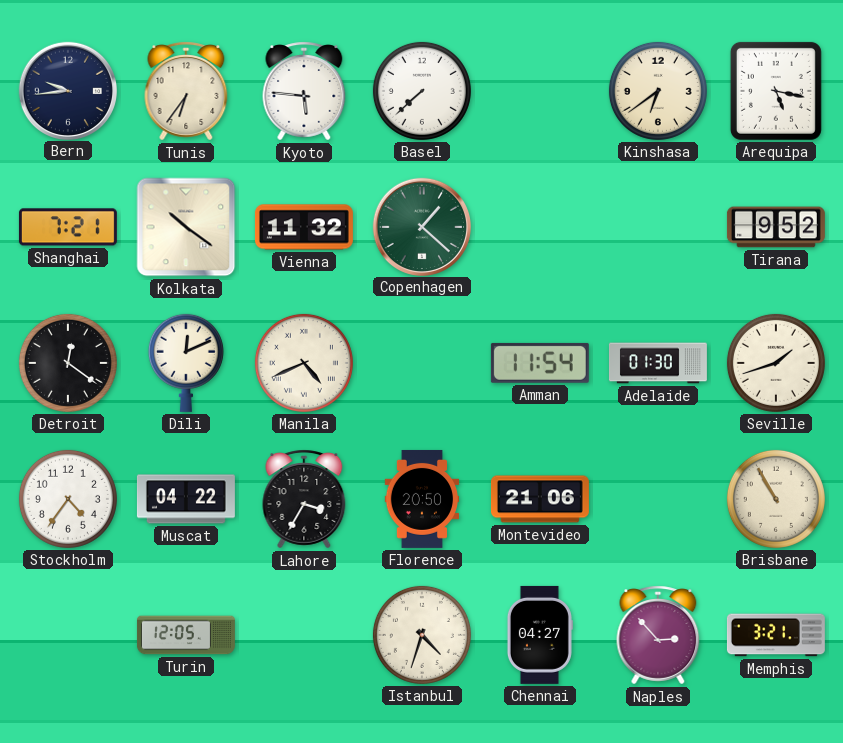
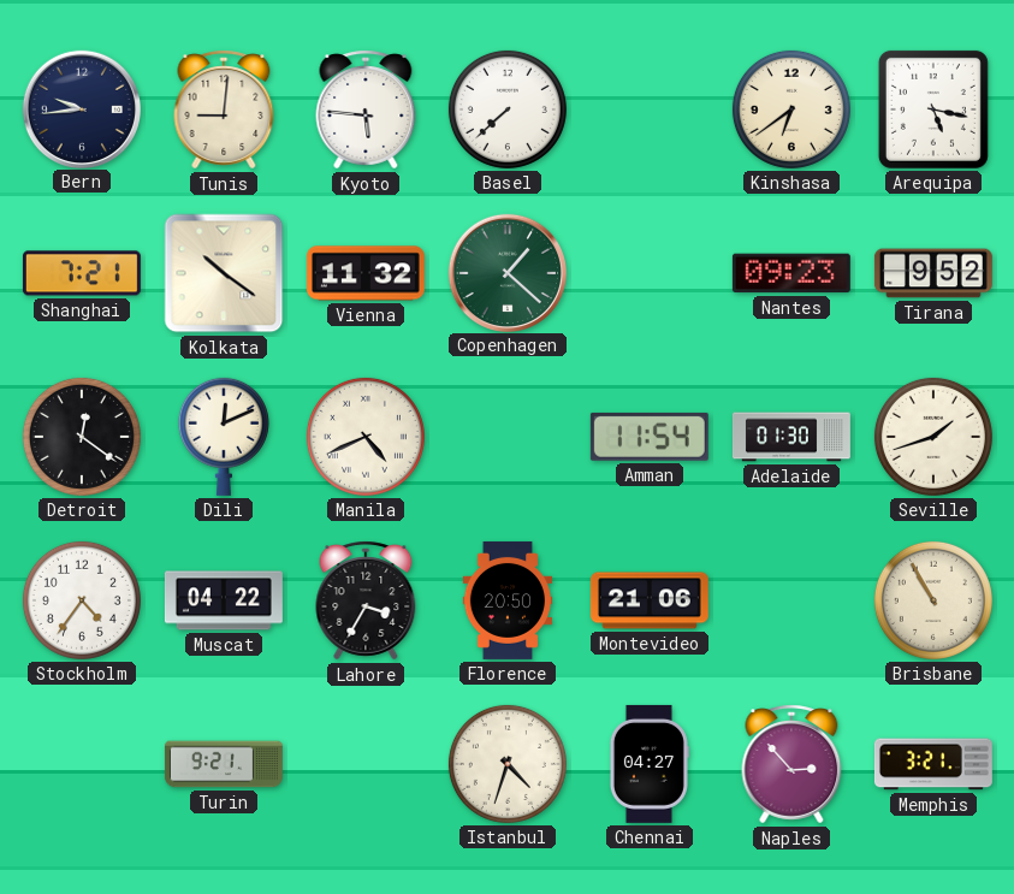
Tunis: 6:36 -> 9:01
Nantes: none -> 09:23
Turin: 12:05 -> 9:21
